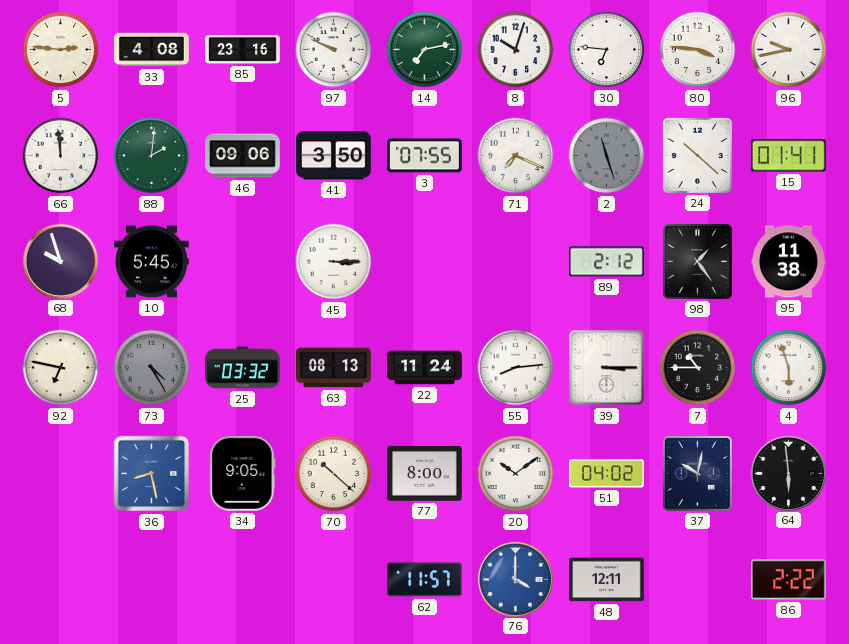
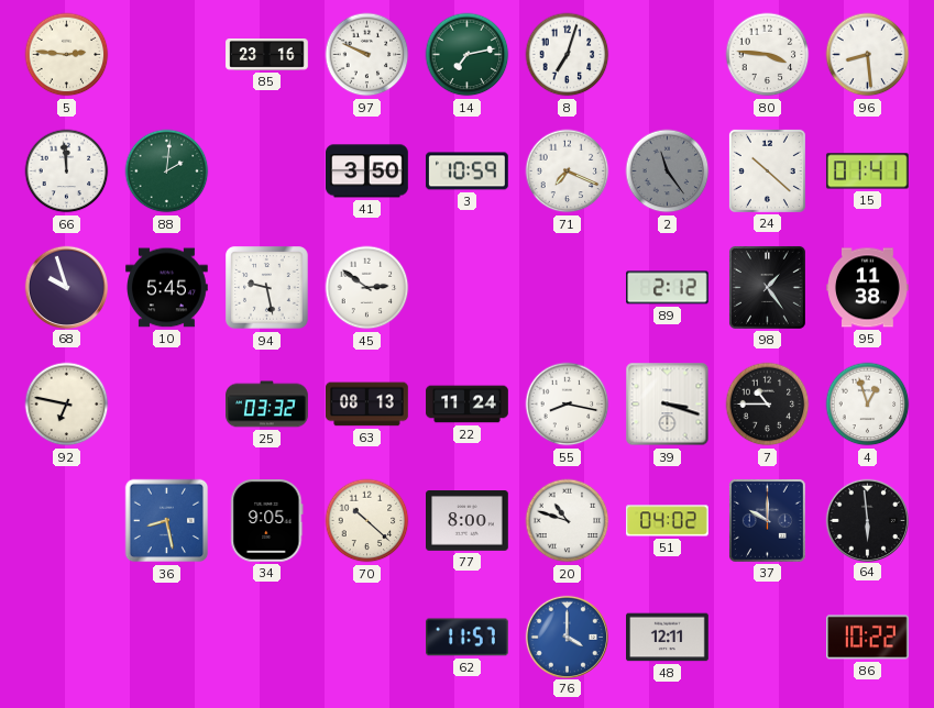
33: 4:08 -> none
8: 10:03 -> 7:03
30: 6:46 -> none
96: 9:43 -> 8:29
46: 09:06 -> none
3: 07:55 -> 10:59
2: 11:27 -> 11:24
94: none -> 9:28
45: 3:15 -> 2:51
73: 4:25 -> none
55: 8:14 -> 8:17
39: 3:15 -> 3:18
4: 5:57 -> 12:57
20: 10:09 -> 10:48
37: 10:02 -> 10:00
86: 2:22 -> 10:22
